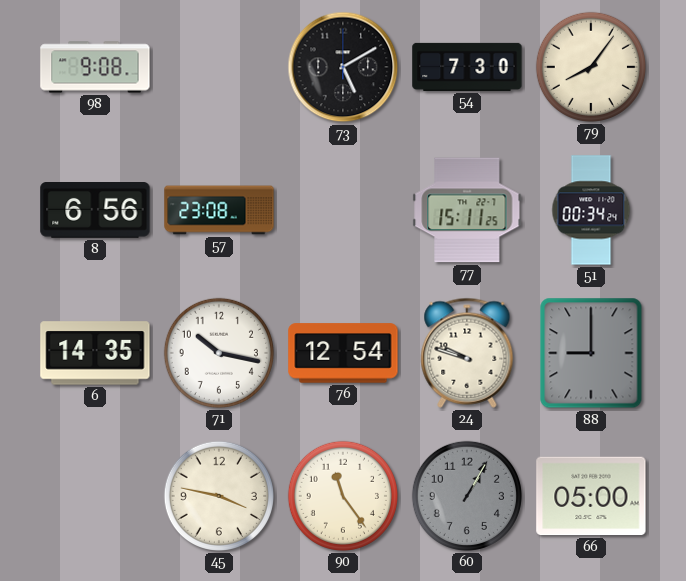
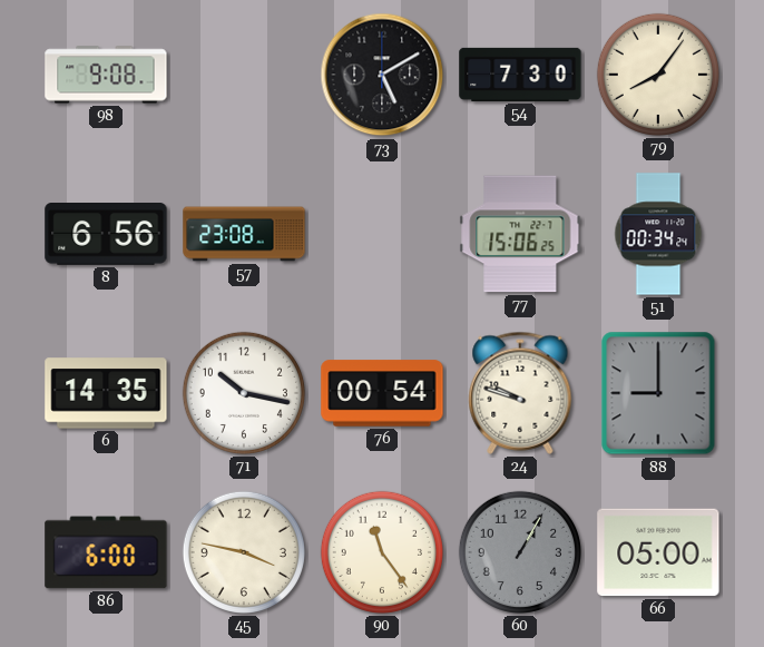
77: 15:11 -> 15:06
76: 12:54 -> 00:54
86: none -> 6:00
